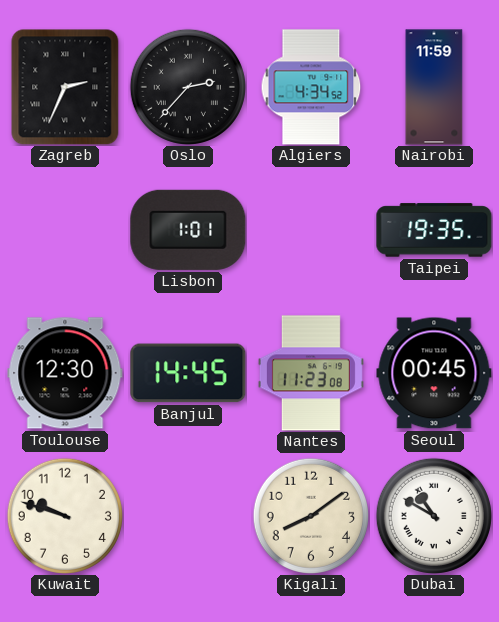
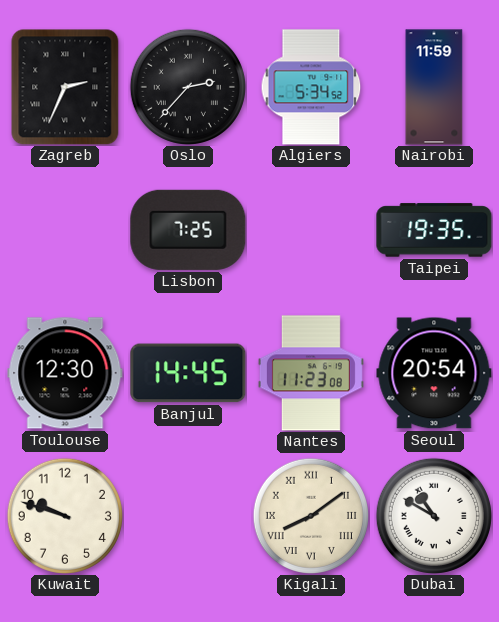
Algiers: 4:34 -> 5:34
Lisbon: 1:01 -> 7:25
Seoul: 00:45 -> 20:54
Kigali numerals: Arabic -> Roman
